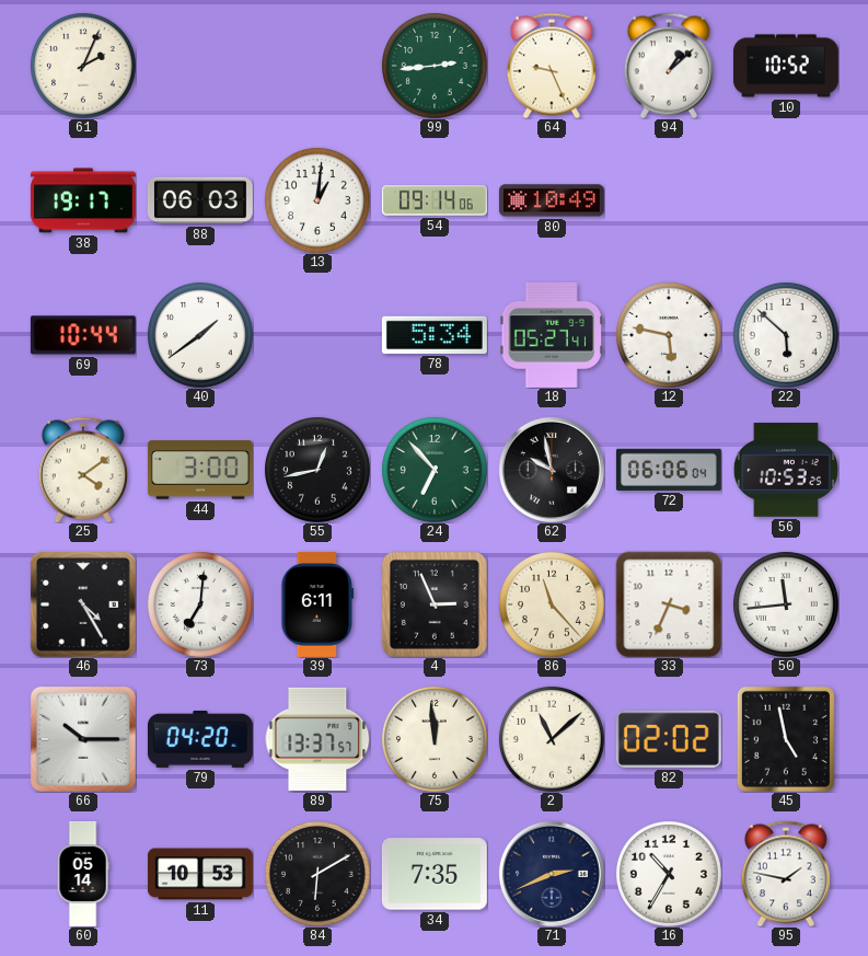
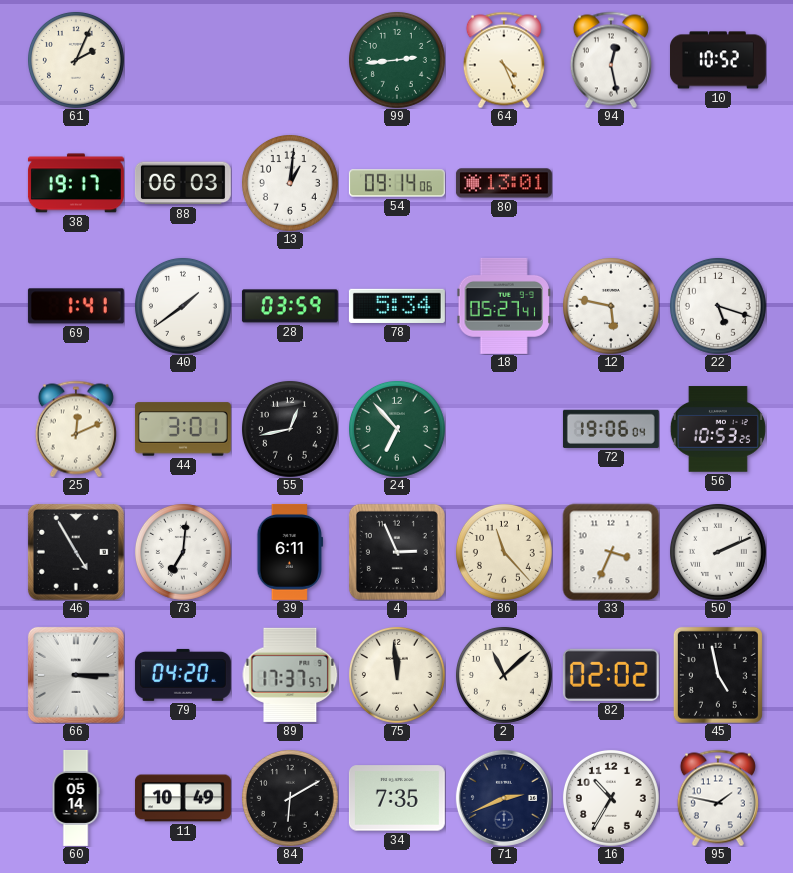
64: 9:26 -> 4:26
94: 1:08 -> 12:28
80: 10:49 -> 13:01
69: 10:44 -> 1:41
28: none -> 03:59
22: 5:52 -> 5:18
25: 4:09 -> 12:11
44: 3:00 -> 3:01
62: 9:58 -> none
72: 06:06 -> 19:06
46: 4:25 -> 4:55
50: 11:44 -> 2:11
66: 10:15 -> 3:15
89: 13:37 -> 17:37
11: 10:53 -> 10:49
